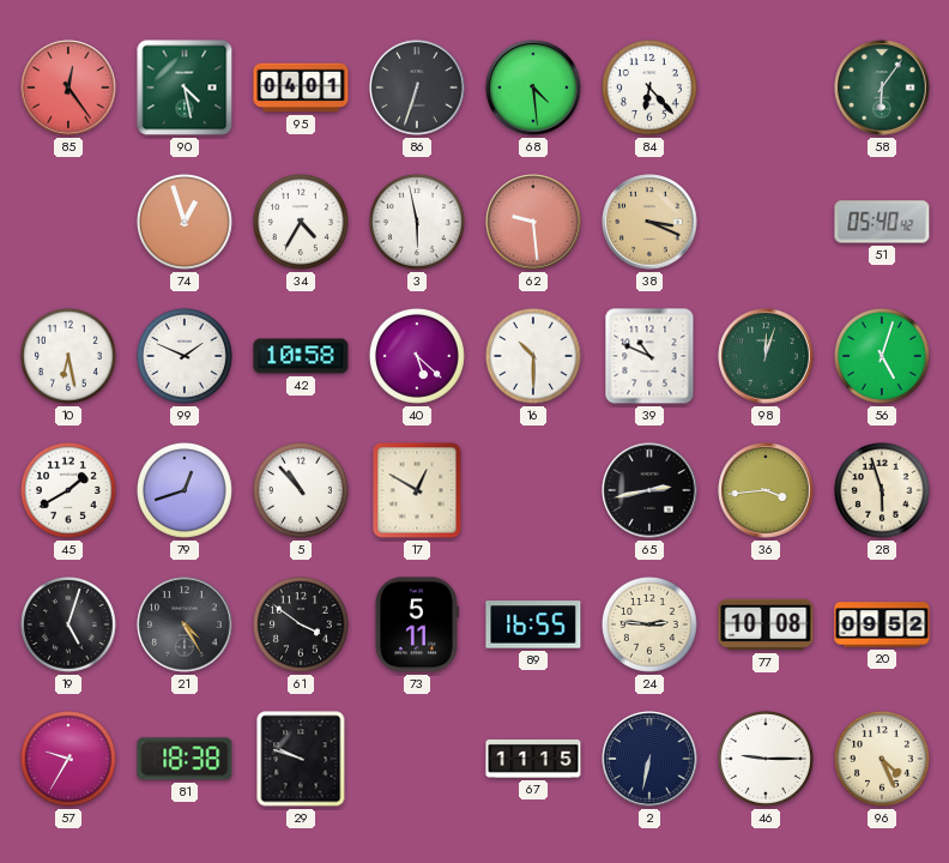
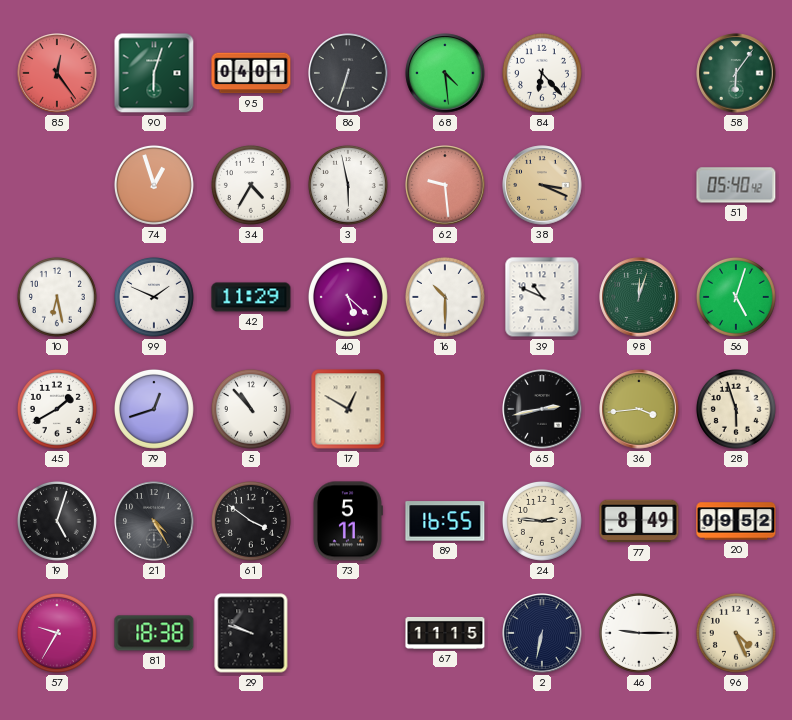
90: 4:28 -> 6:03
42: 10:58 -> 11:29
77: 10:08 -> 8:49
